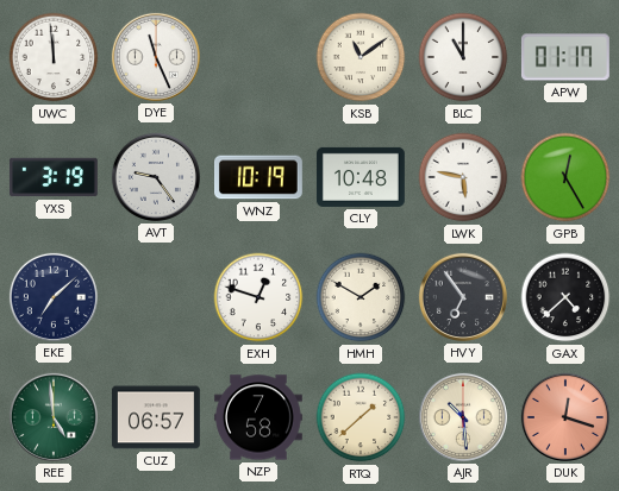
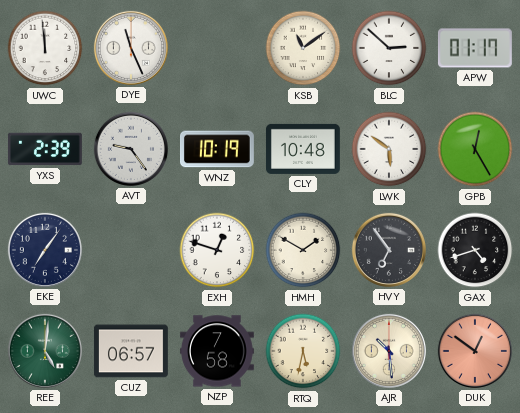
BLC: 11:00 -> 2:52
YXS: 3:19 -> 2:39
LWK: 5:47 -> 5:51
EKE: 7:08 -> 7:06
GAX: 4:38 -> 4:42
REE: 4:59 -> 5:01
RTQ: 1:38 -> 5:32
DUK: 12:18 -> 12:51
